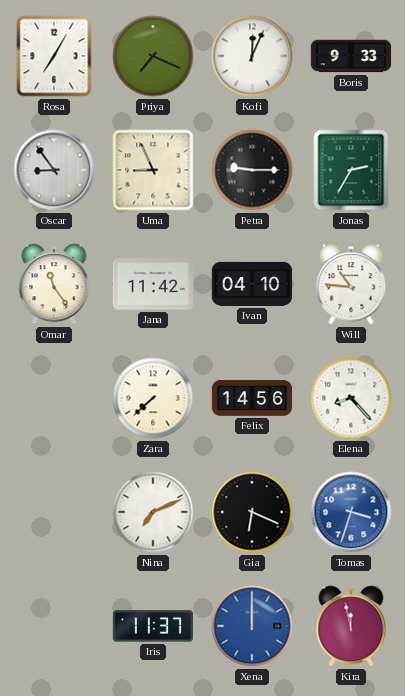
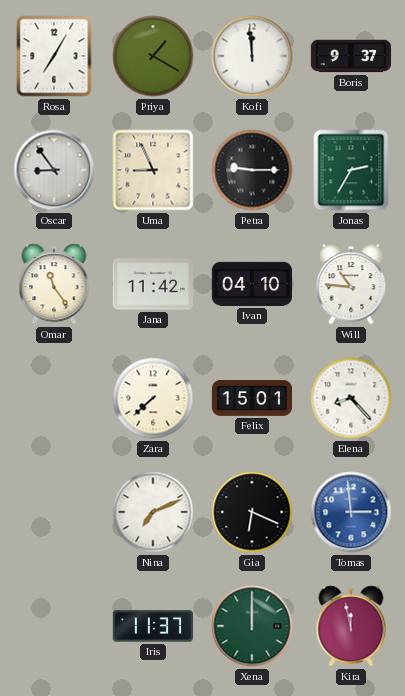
Priya: 7:19 -> 1:20
Kofi: 12:04 -> 11:59
Boris: 9:33 -> 9:37
Felix: 14:56 -> 15:01
Tomas: 3:33 -> 2:59
Xena dial: blue -> green
